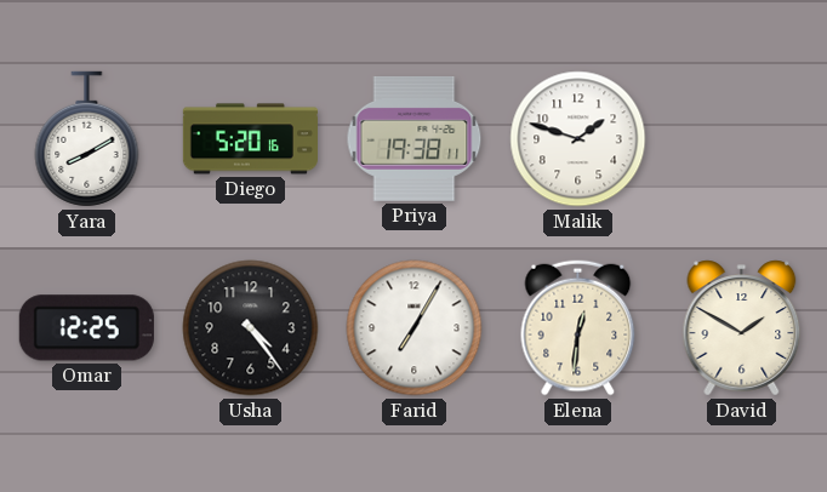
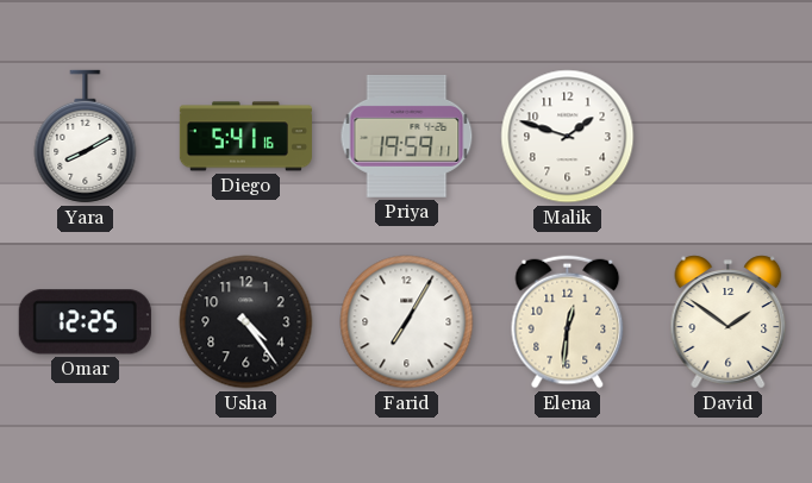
Diego: 5:20 -> 5:41
Priya: 19:38 -> 19:59
David: 1:50 -> 1:51
